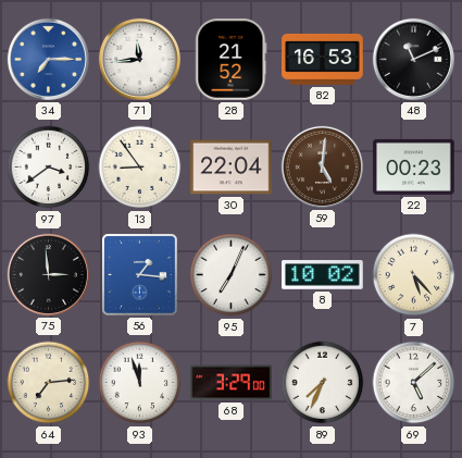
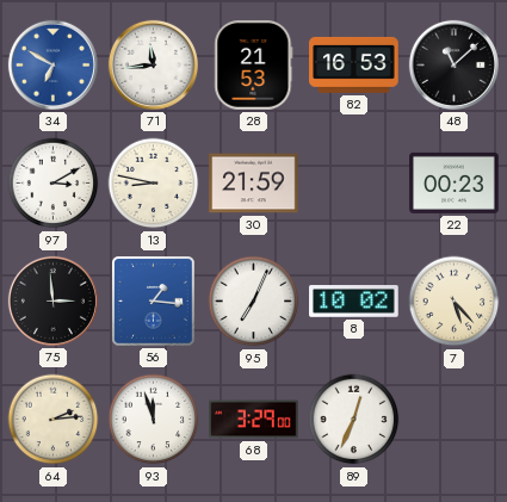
34: 7:15 -> 6:50
28: 21:52 -> 21:53
48: 11:11 -> 11:08
97: 3:39 -> 3:10
13: 8:54 -> 8:47
30: 22:04 -> 21:59
59: 5:01 -> none
64: 7:14 -> 2:14
89: 7:34 -> 12:34
69: 5:08 -> none
